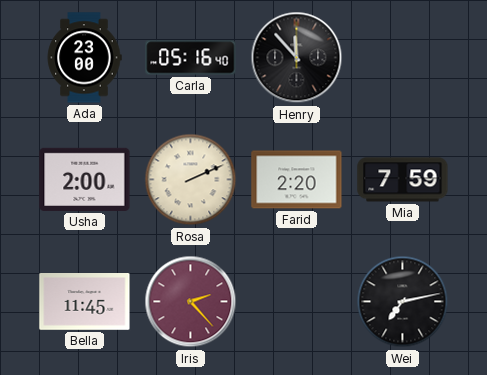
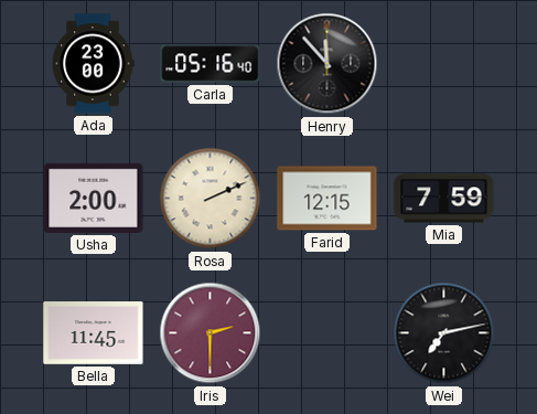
Farid: 2:20 -> 12:15
Iris: 2:23 -> 2:30
